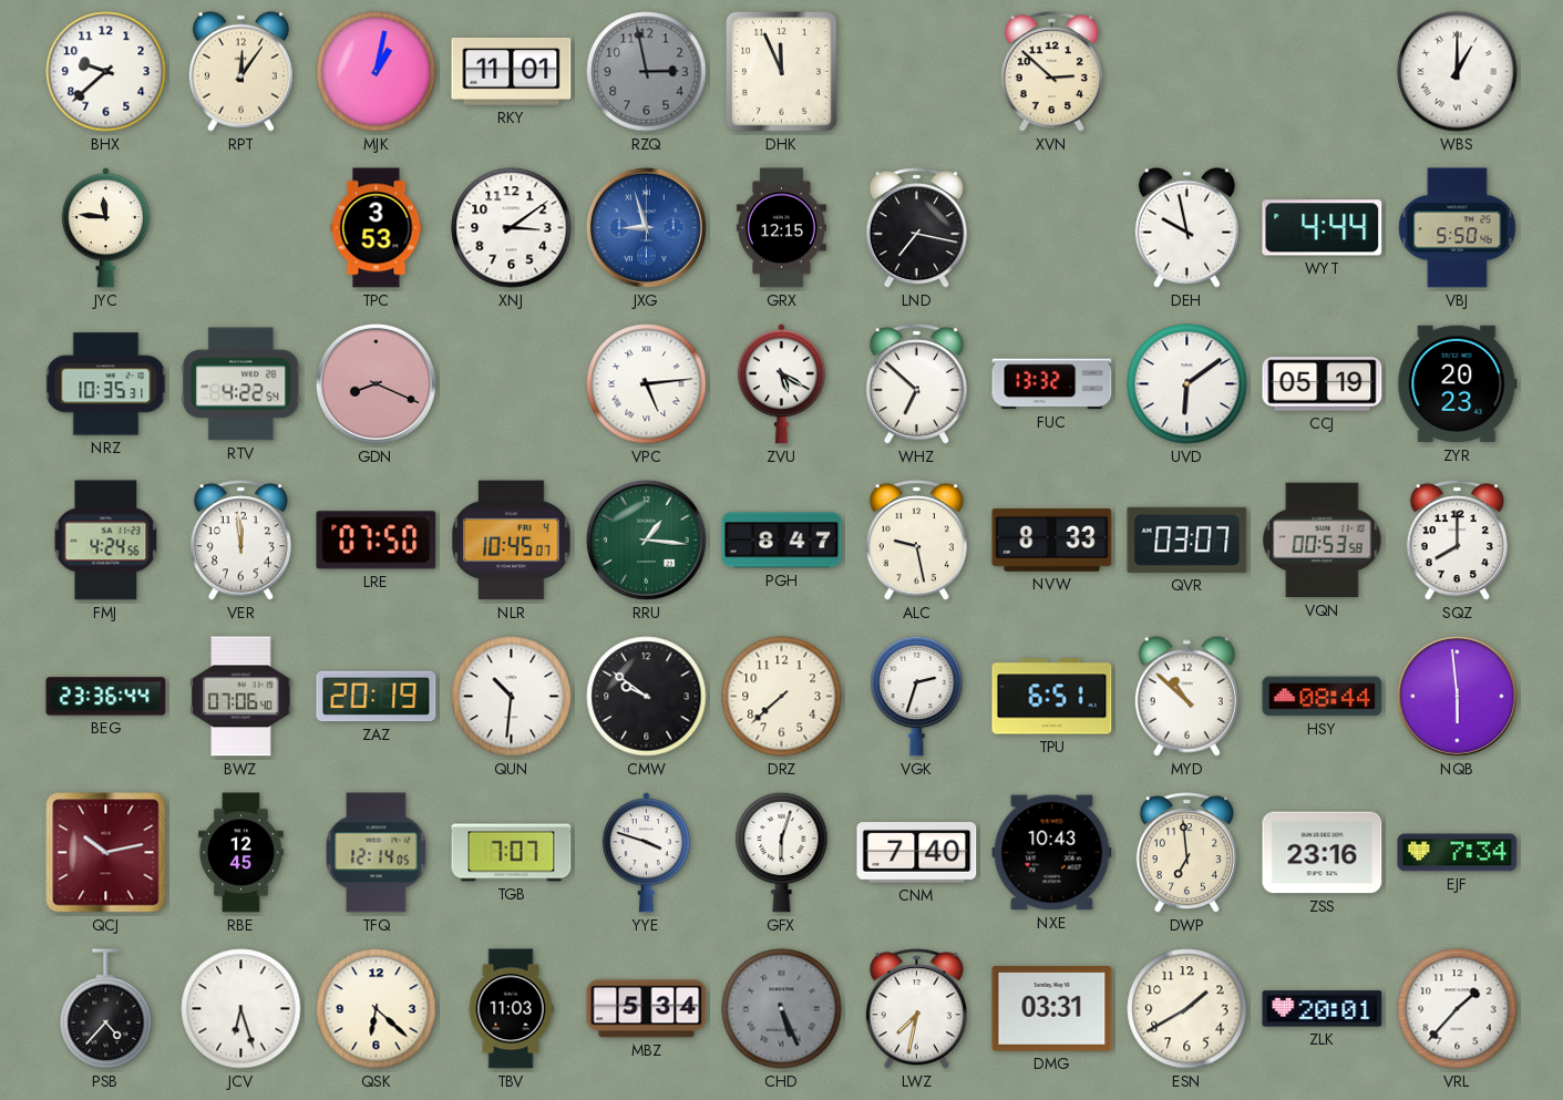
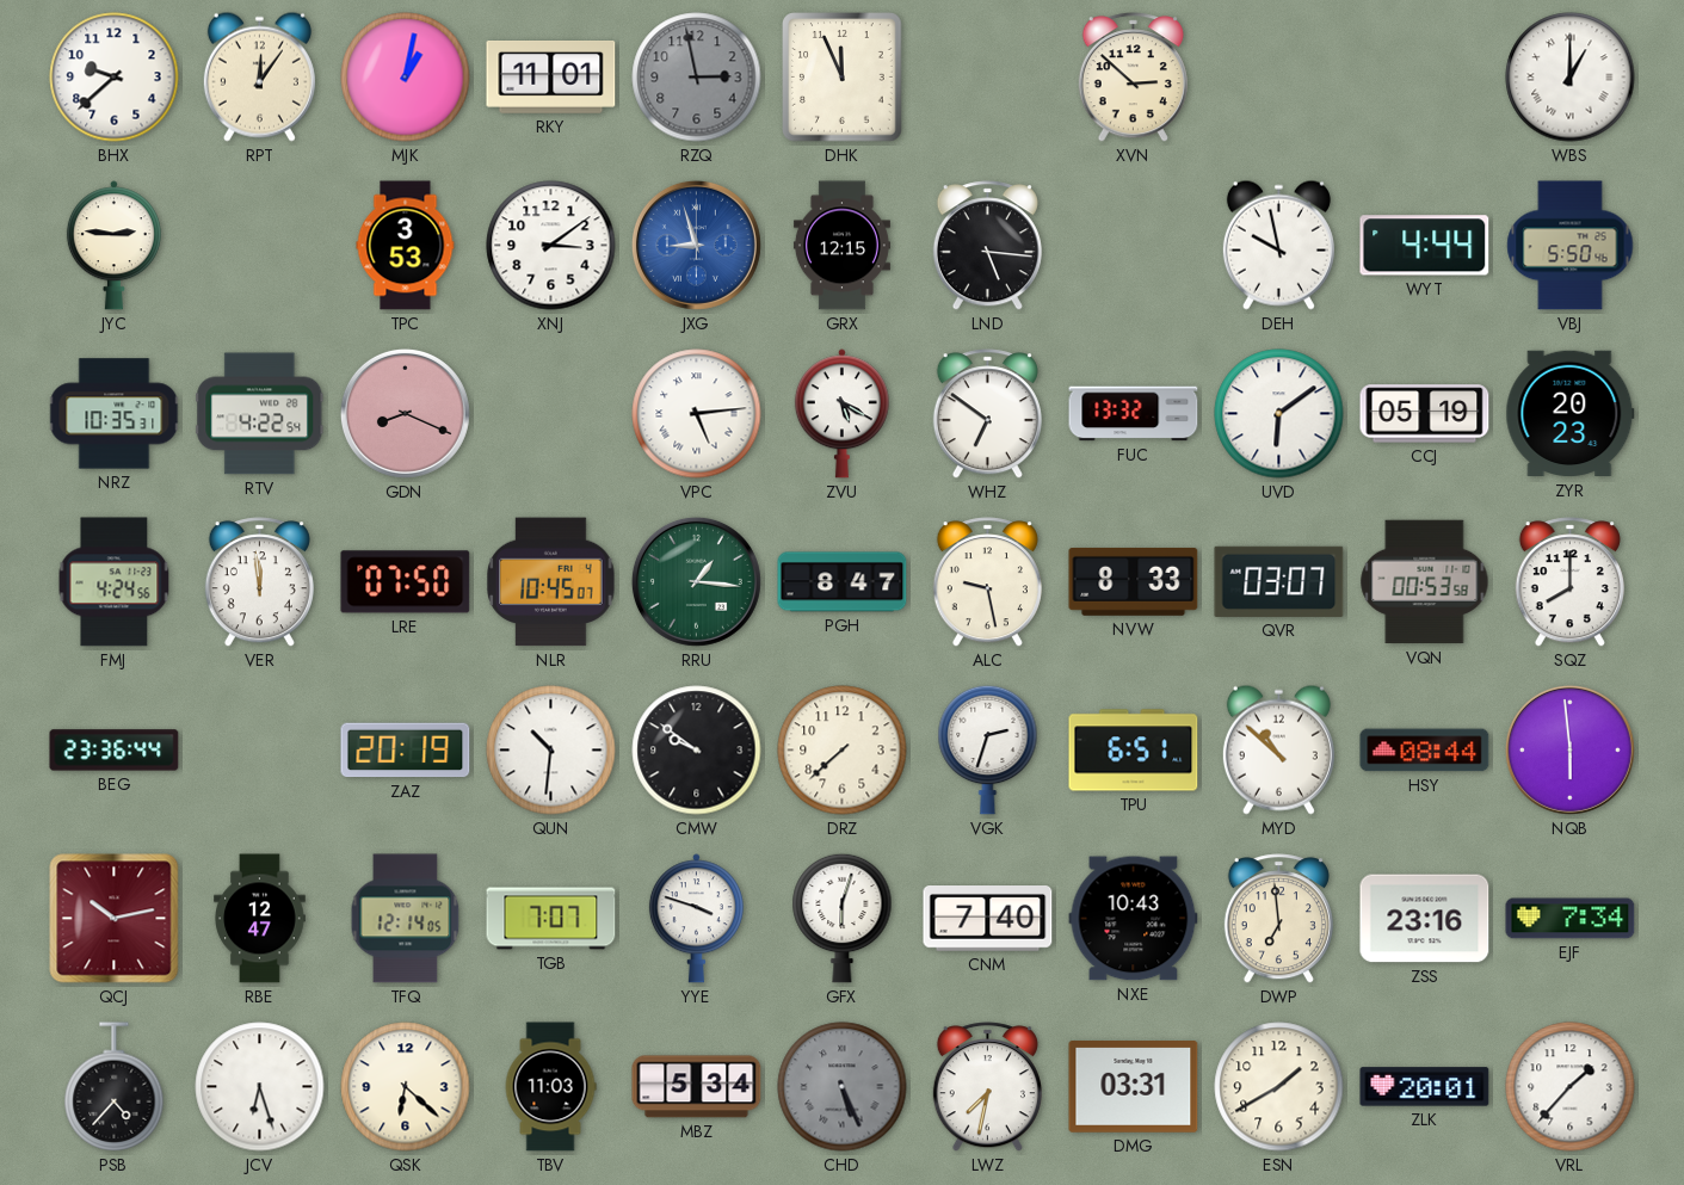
JYC: 11:46 -> 2:46
LND: 7:17 -> 5:16
WHZ: 6:52 -> 6:51
BWZ: 07:06 -> none
RBE: 12:45 -> 12:47
